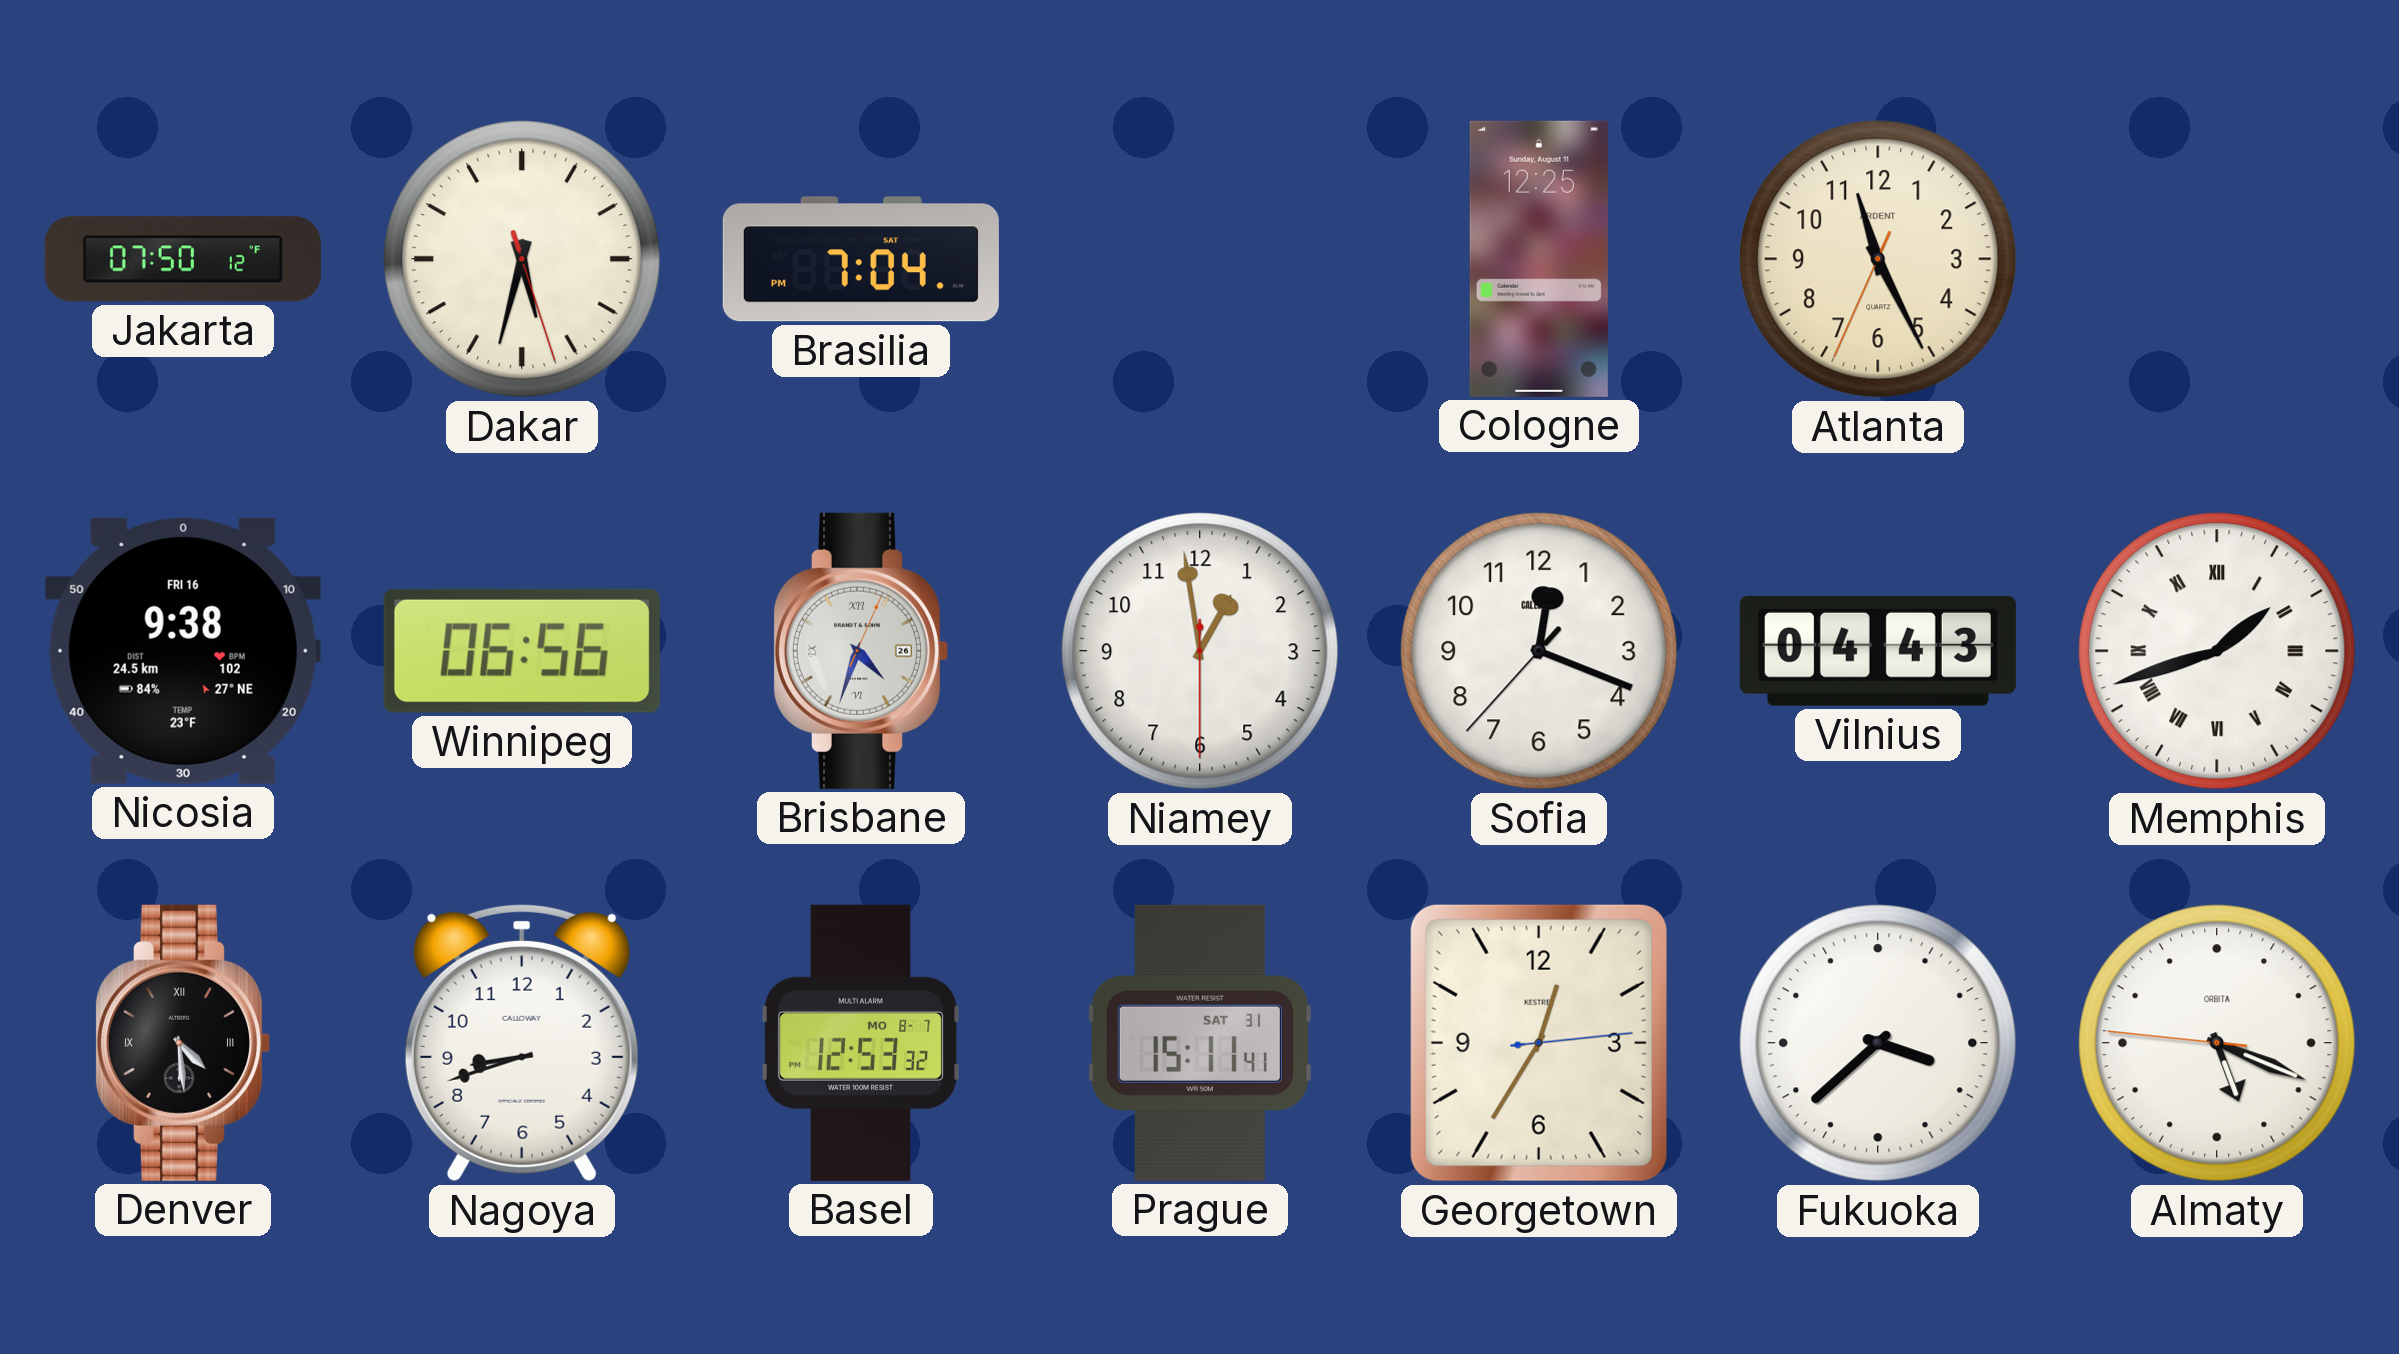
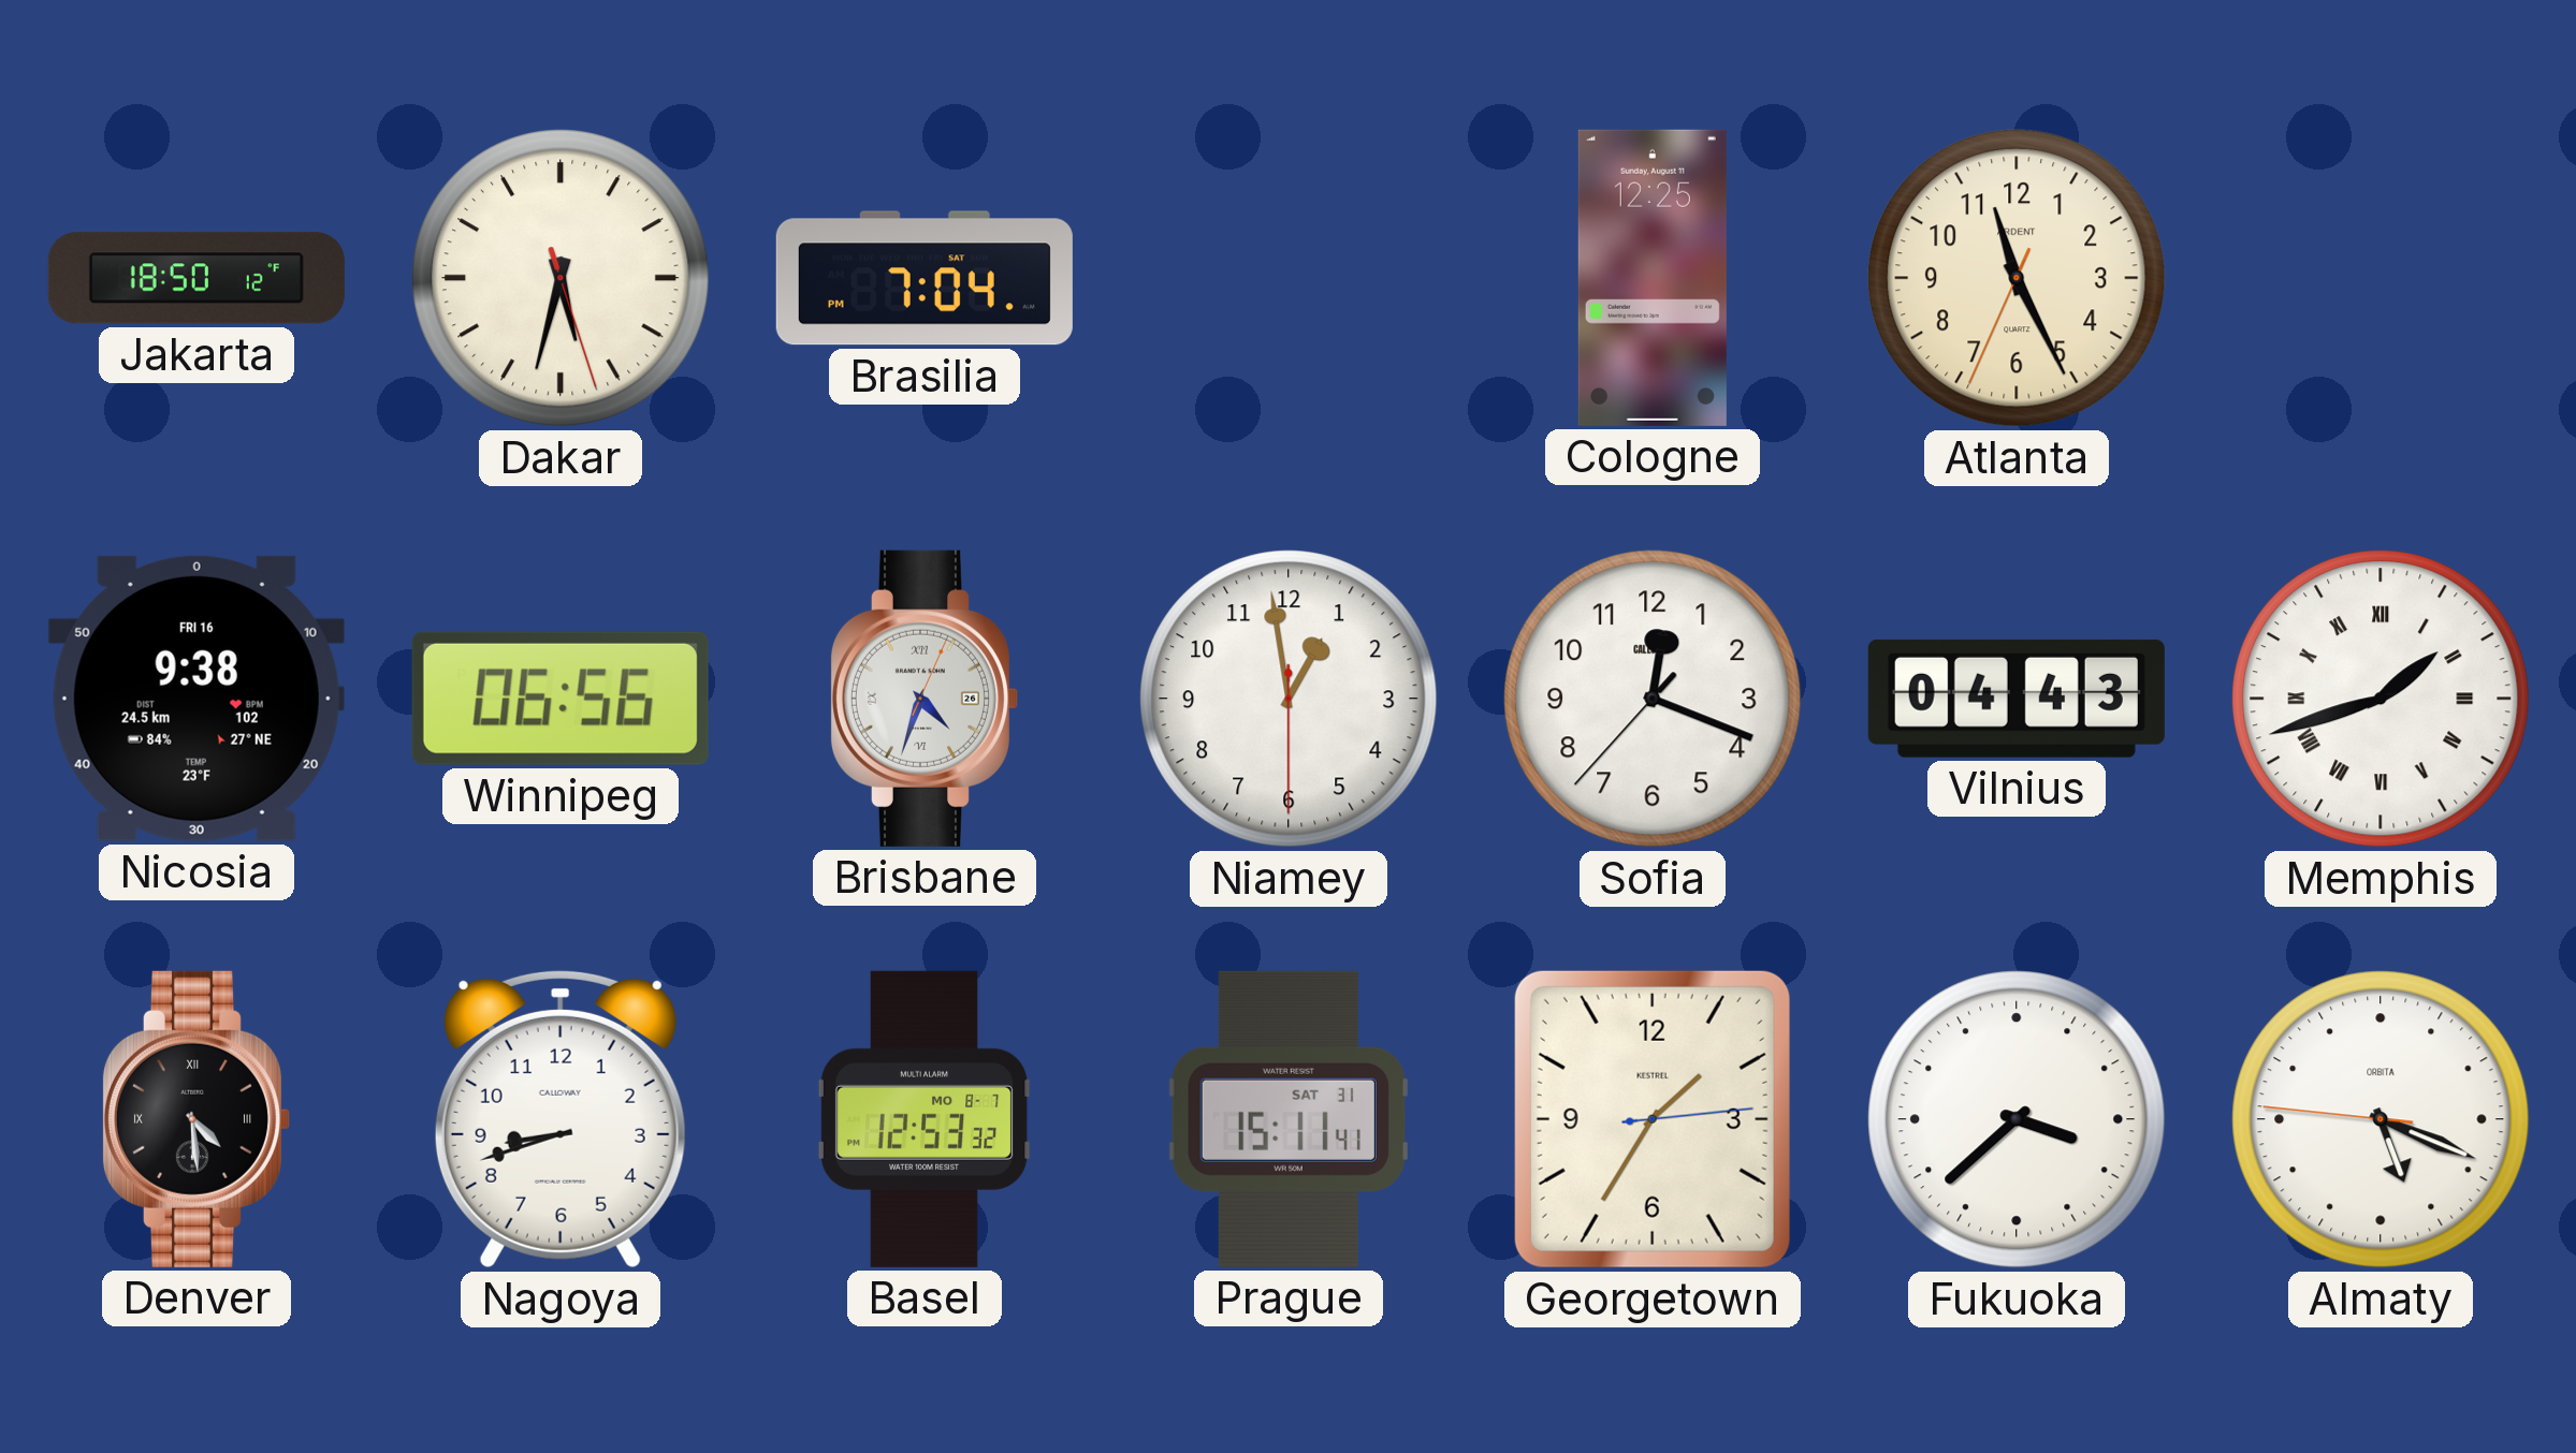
Jakarta: 07:50 -> 18:50
Georgetown: 12:35 -> 1:35
